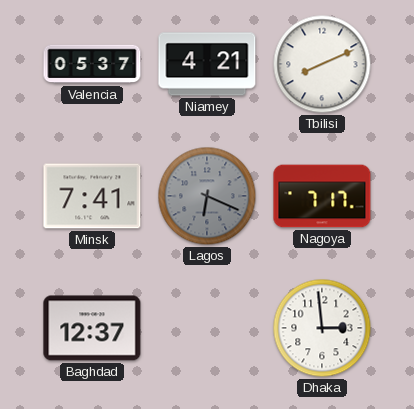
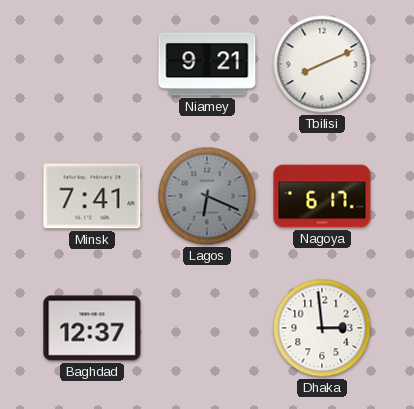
Valencia: 05:37 -> none
Niamey: 4:21 -> 9:21
Nagoya: 7:17 -> 6:17
